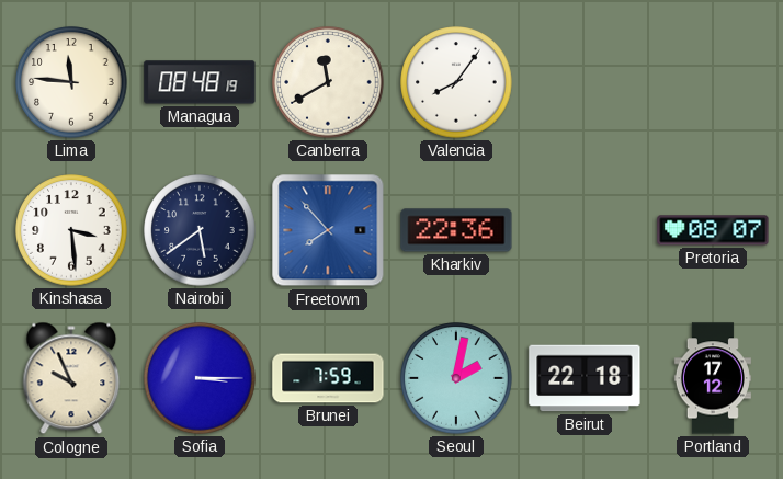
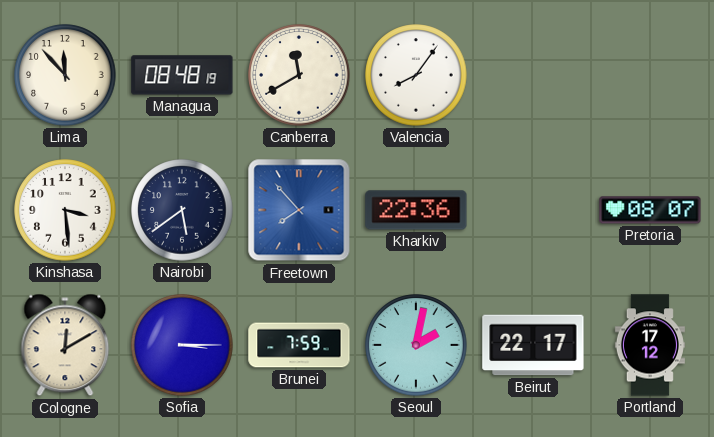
Lima: 11:46 -> 11:53
Cologne: 9:56 -> 12:10
Beirut: 22:18 -> 22:17
